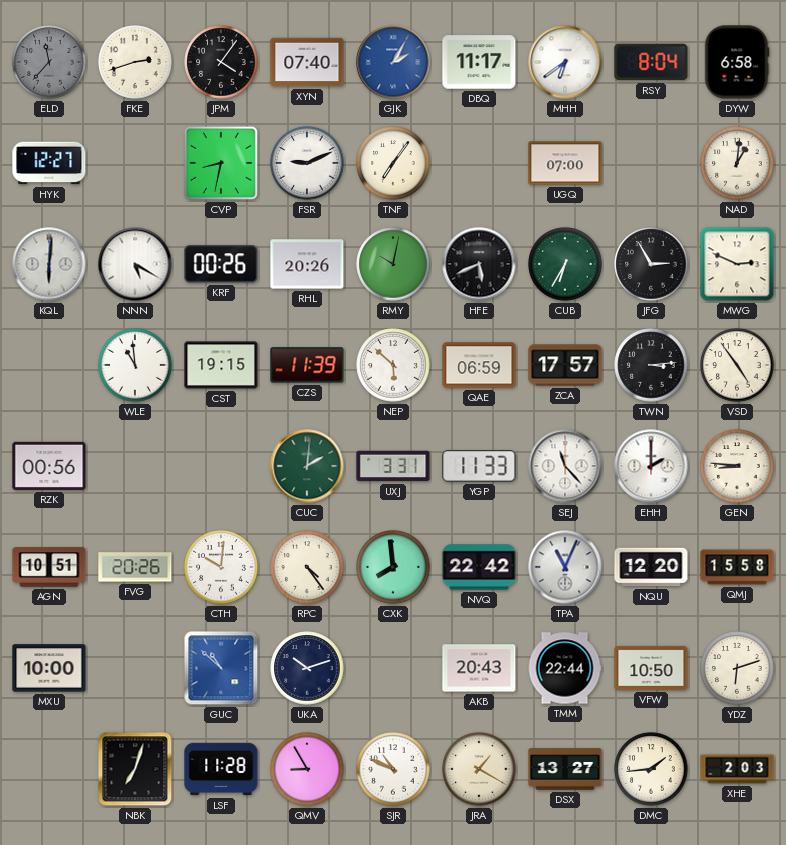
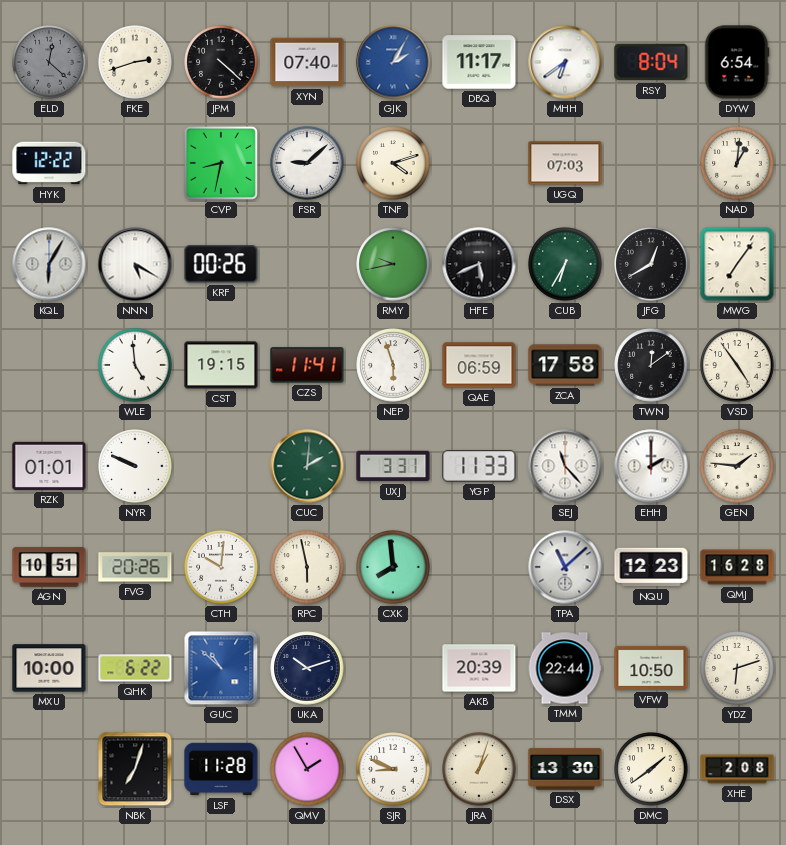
ELD: 11:37 -> 12:22
JPM: 4:06 -> 4:22
DYW: 6:58 -> 6:54
HYK: 12:27 -> 12:22
FSR: 9:11 -> 9:08
TNF: 7:06 -> 4:12
UGQ: 07:00 -> 07:03
KQL: 6:01 -> 6:05
RHL: 20:26 -> none
RMY: 10:02 -> 9:43
JFG: 2:55 -> 12:40
MWG: 2:49 -> 7:06
WLE: 10:59 -> 4:59
CZS: 11:39 -> 11:41
NEP: 5:52 -> 5:57
ZCA: 17:57 -> 17:58
TWN: 3:14 -> 12:09
RZK: 00:56 -> 01:01
NYR: none -> 9:49
GEN: 8:46 -> 1:46
RPC: 4:24 -> 5:58
NVQ: 22:42 -> none
TPA: 11:04 -> 11:08
NQU: 12:20 -> 12:23
QMJ: 15:58 -> 16:28
QHK: none -> 6:22
AKB: 20:43 -> 20:39
QMV: 8:55 -> 1:55
SJR: 10:49 -> 8:49
JRA: 1:20 -> 1:03
DSX: 13:27 -> 13:30
DMC: 1:44 -> 1:39
XHE: 2:03 -> 2:08
